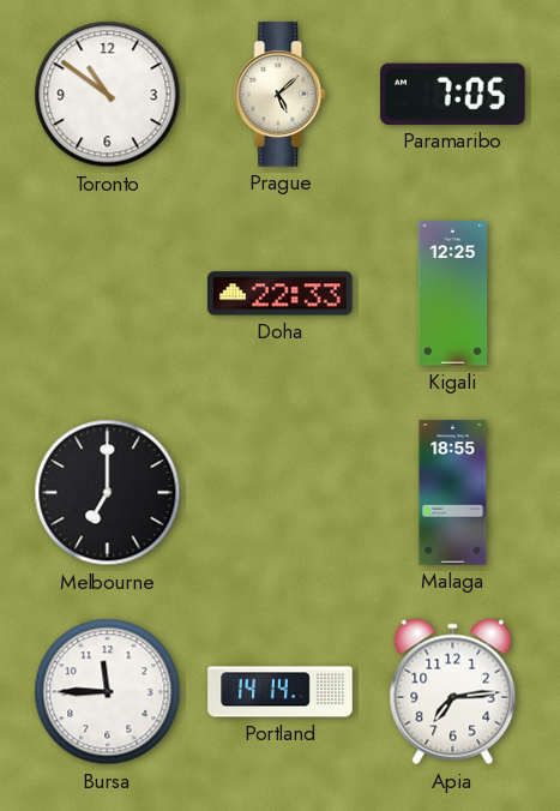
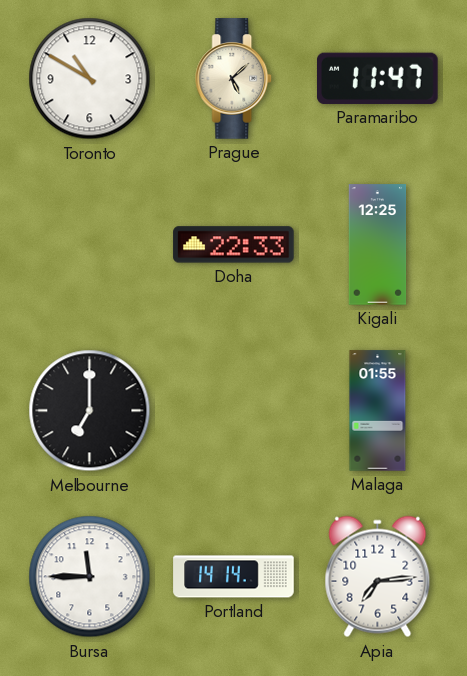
Toronto: 10:51 -> 10:50
Paramaribo: 7:05 -> 11:47
Malaga: 18:55 -> 01:55
